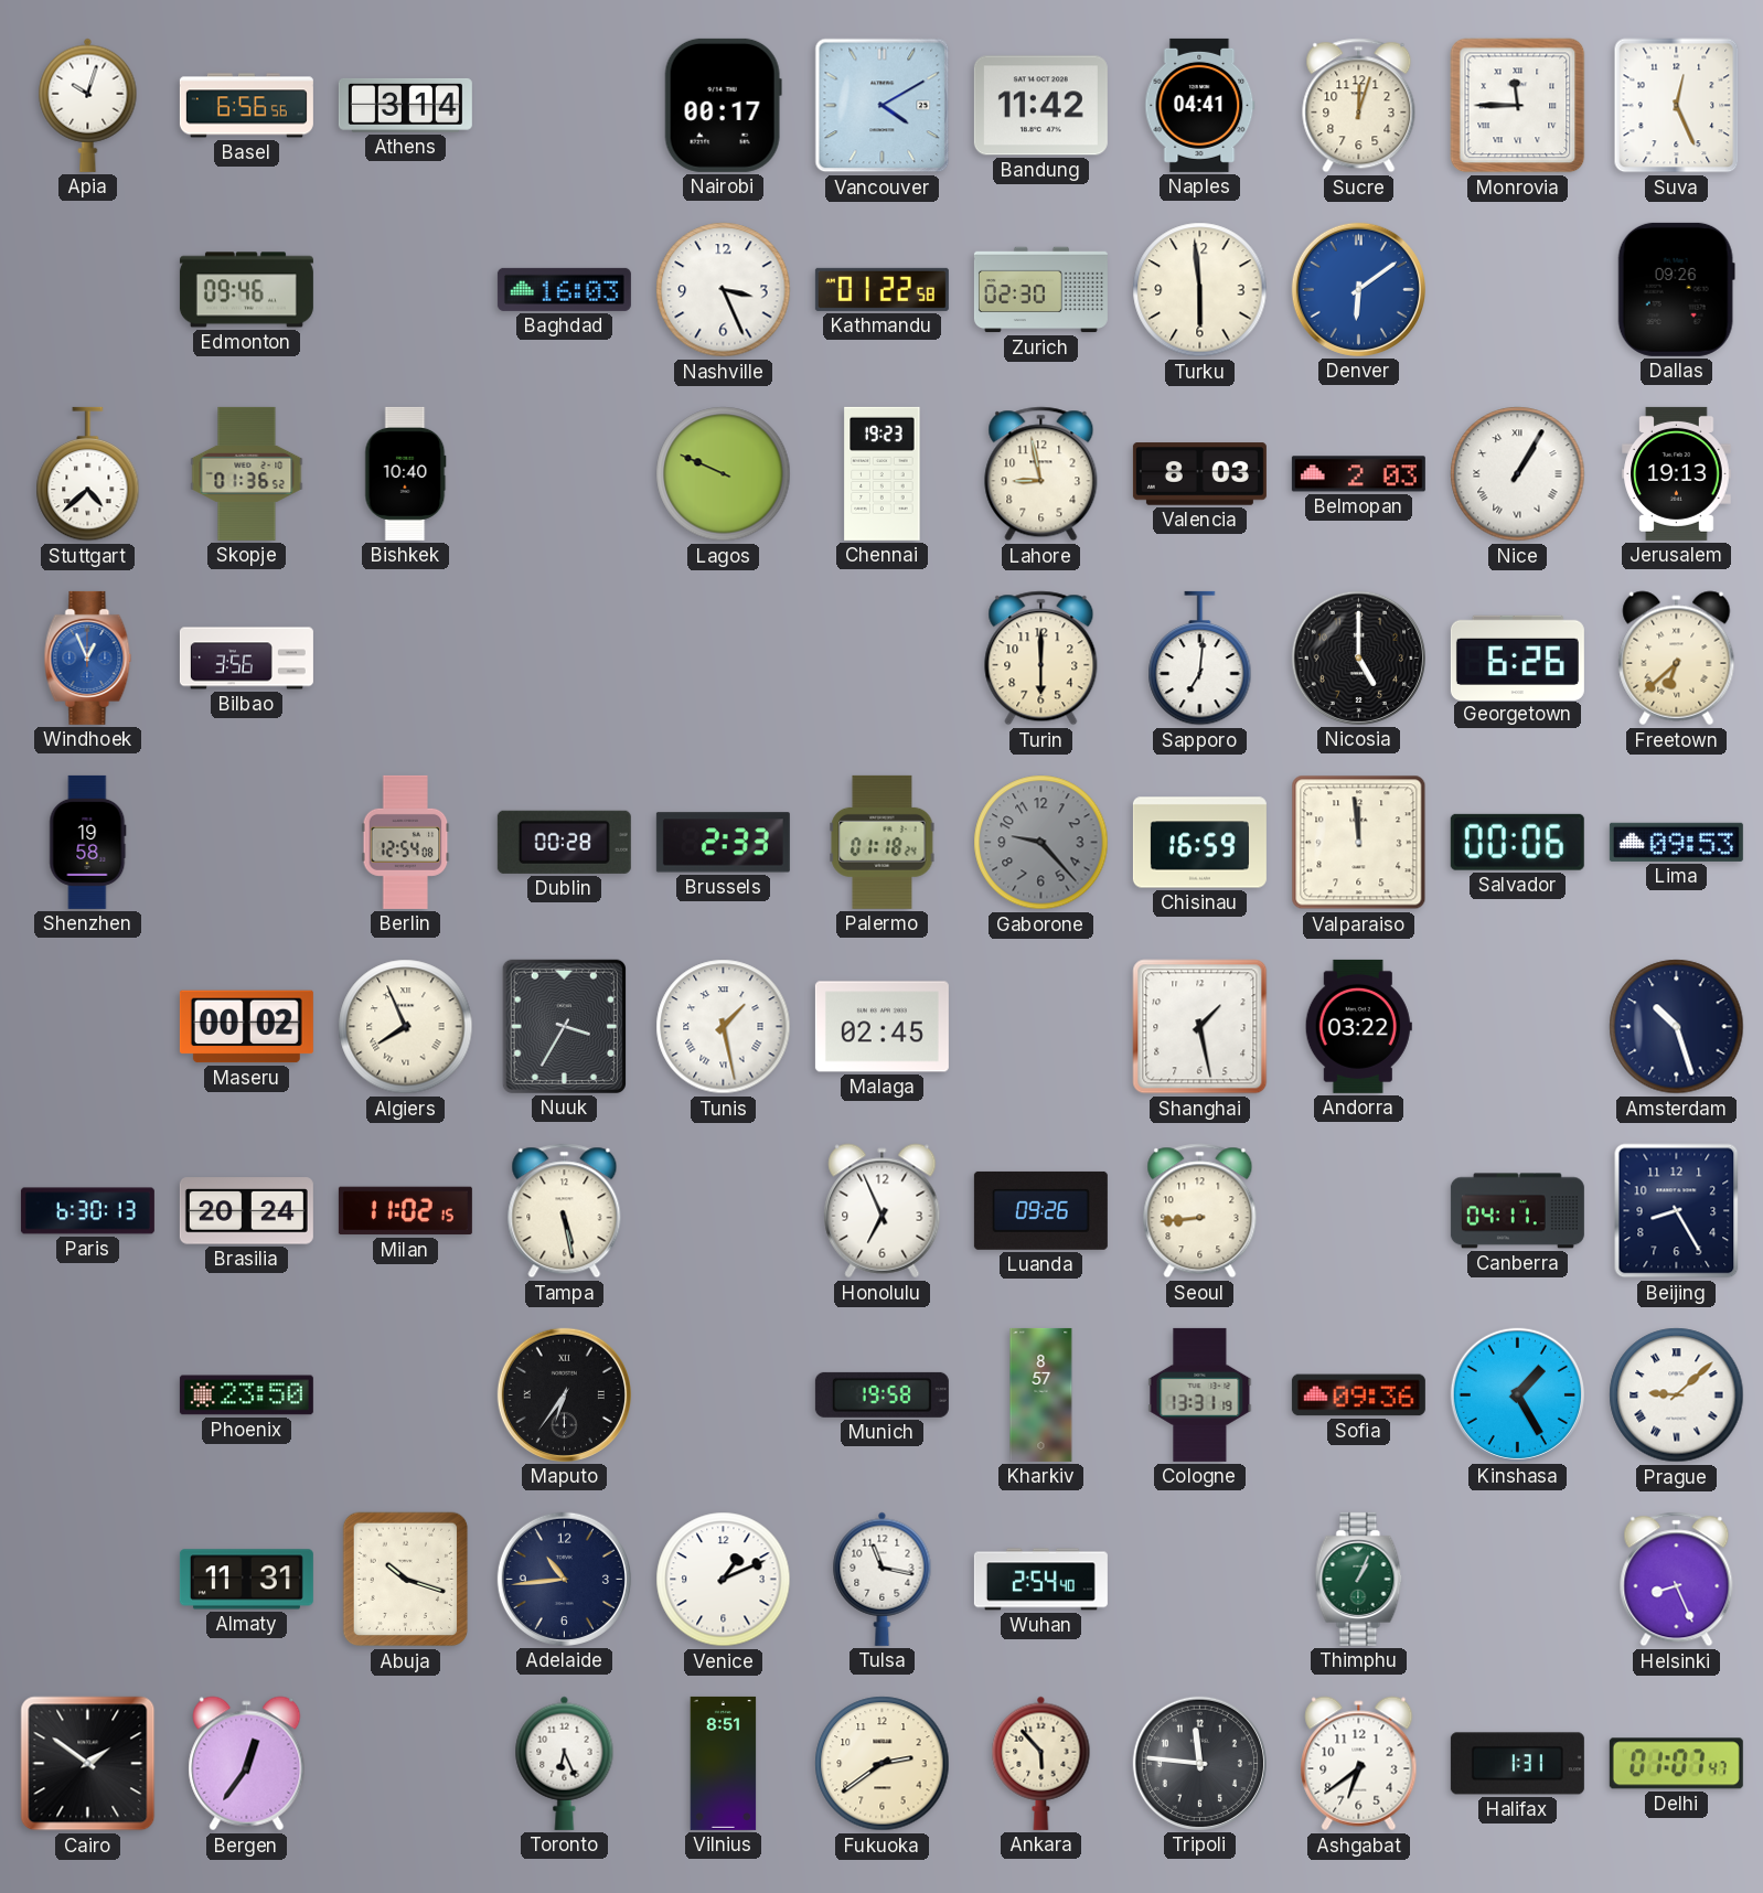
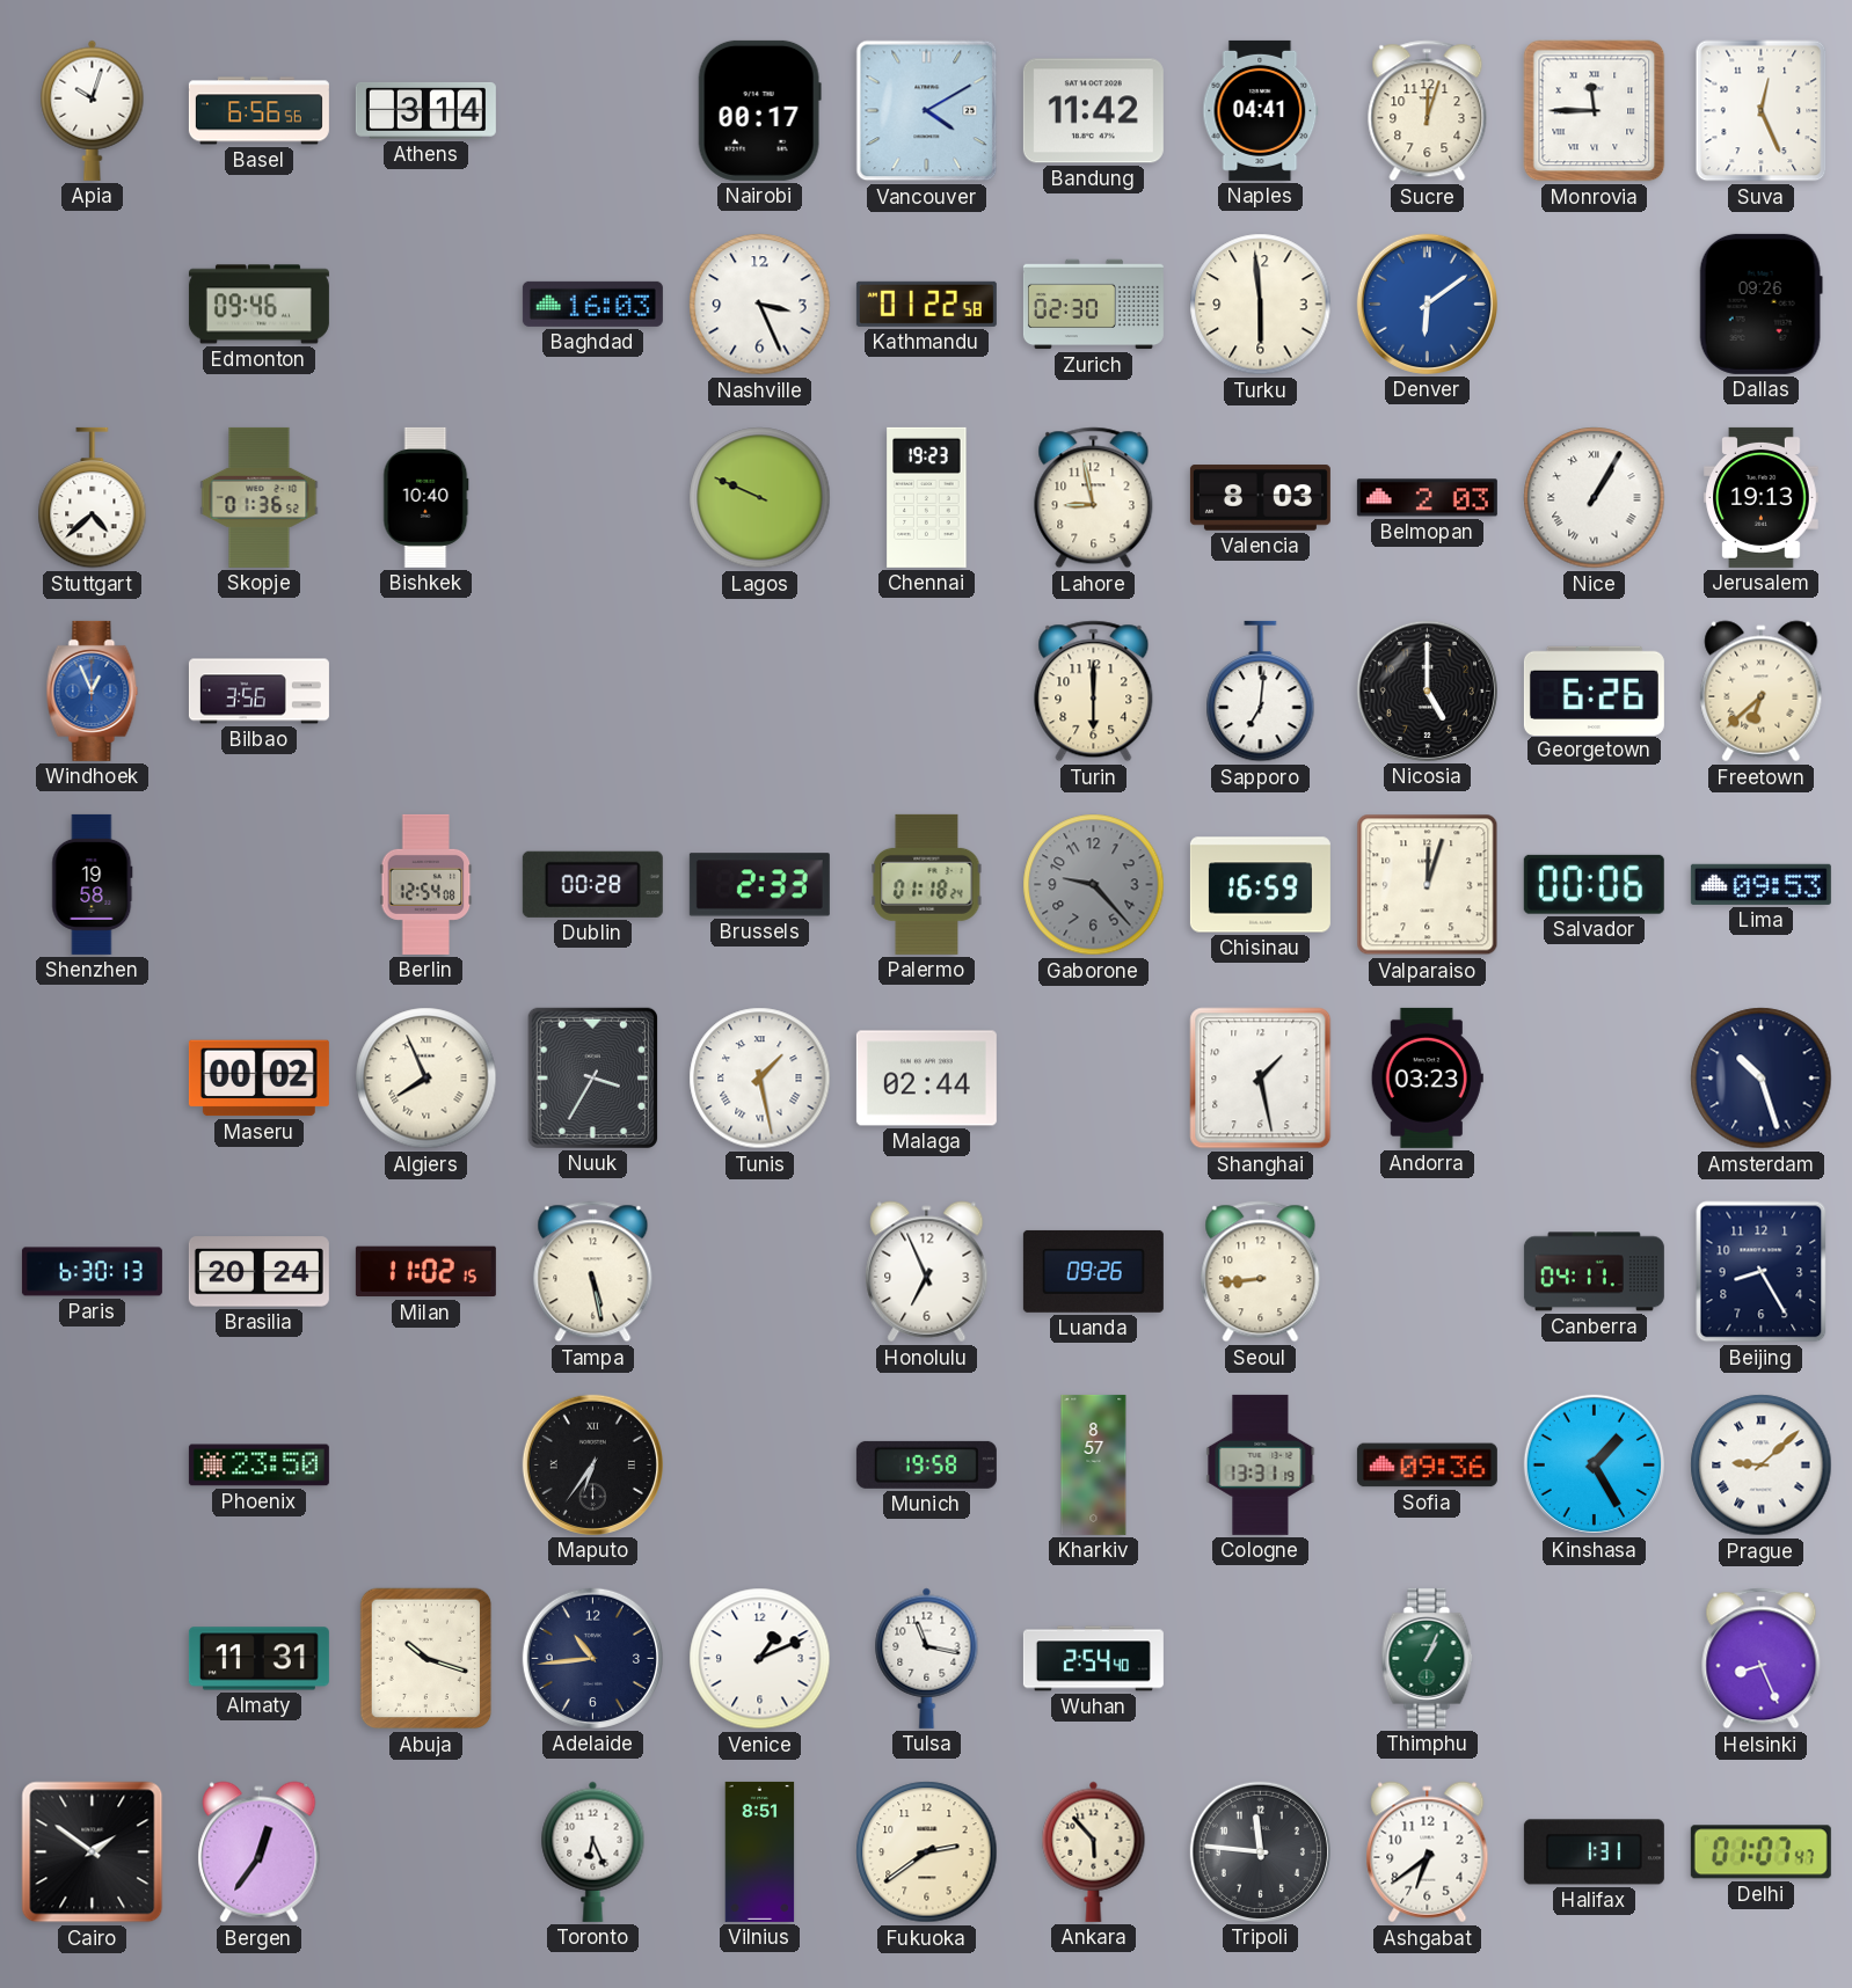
Valparaiso: 11:59 -> 12:03
Malaga: 02:45 -> 02:44
Andorra: 03:22 -> 03:23
